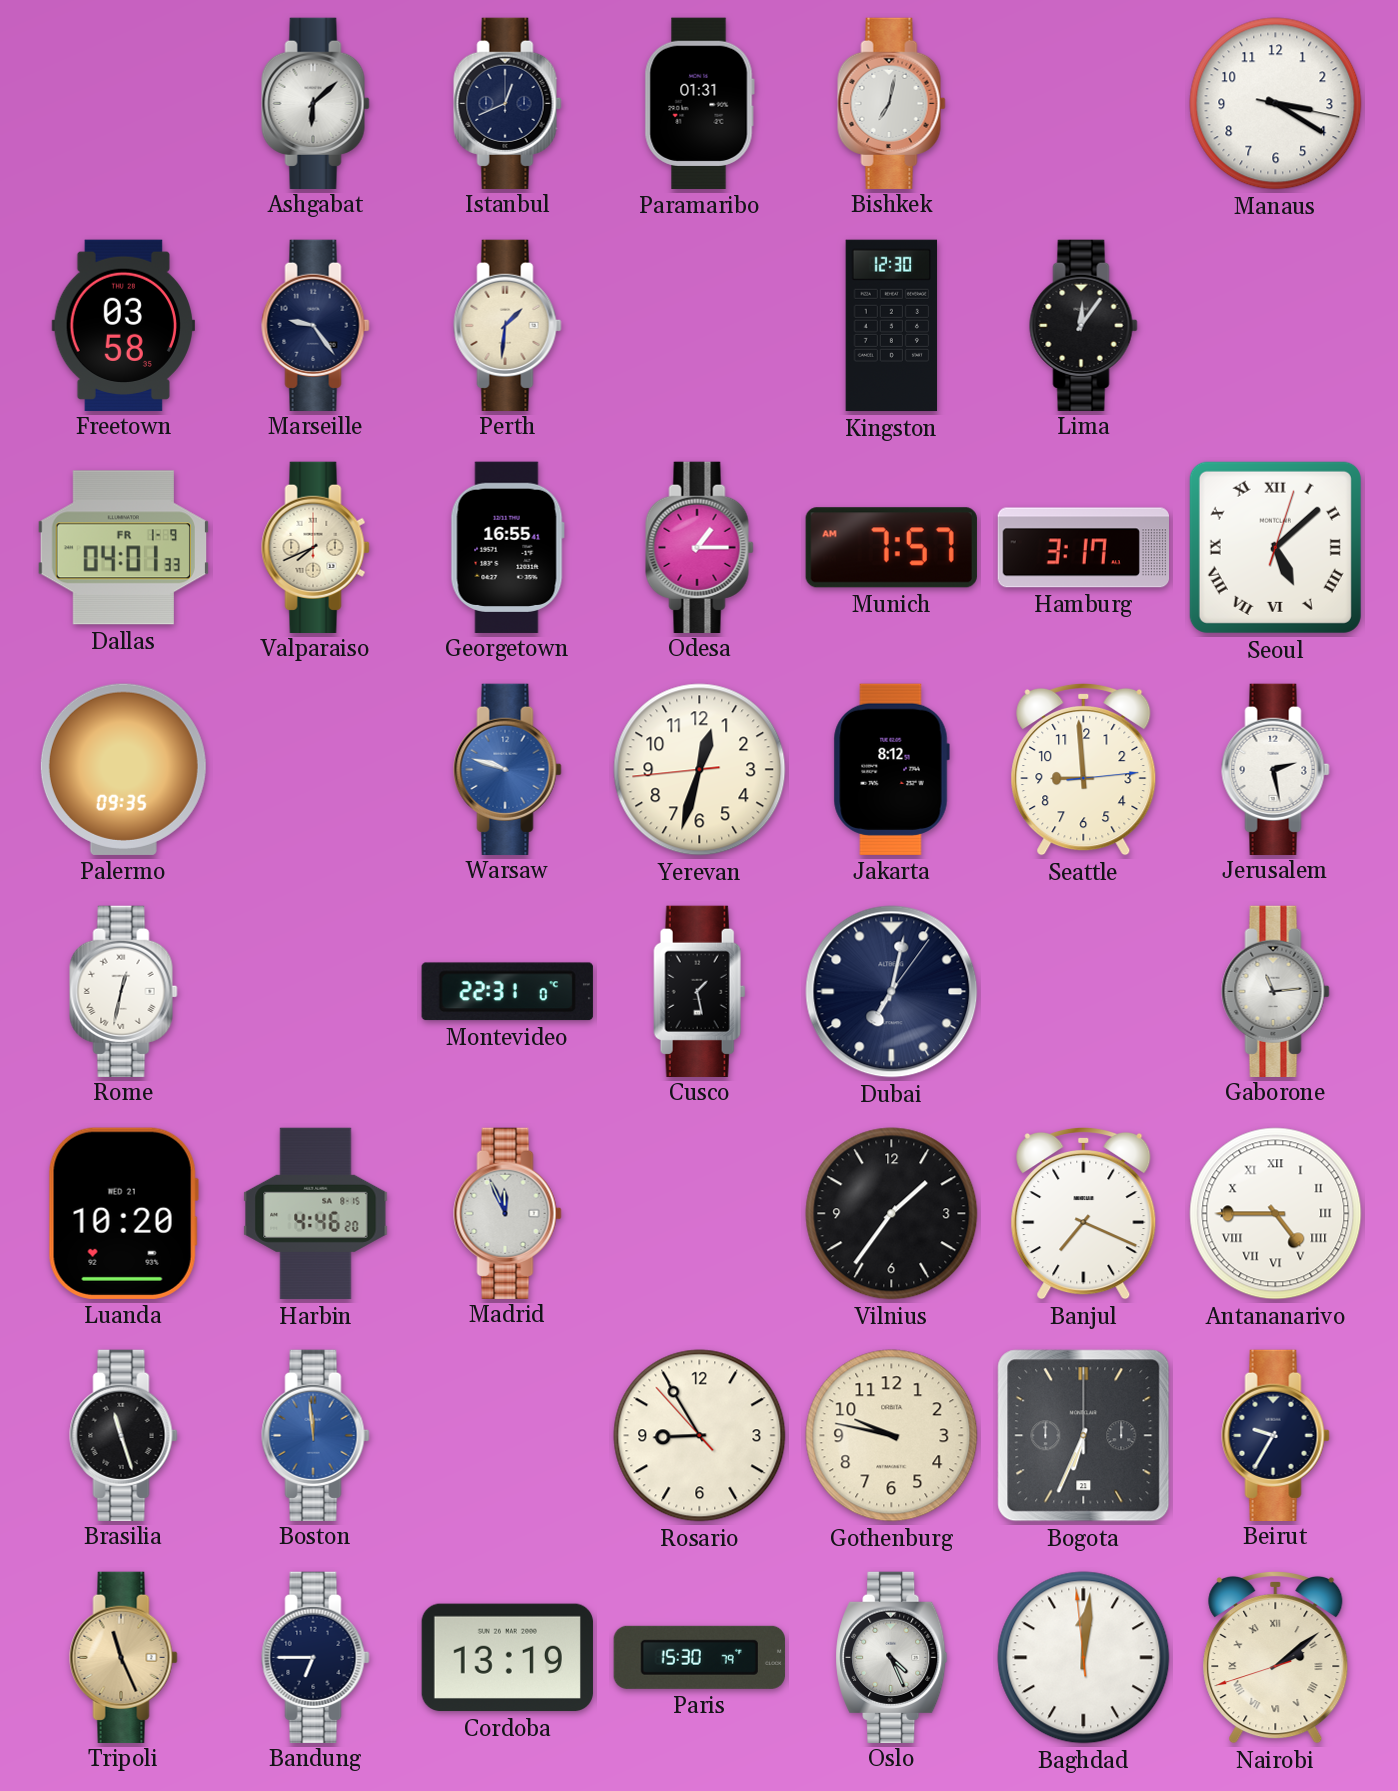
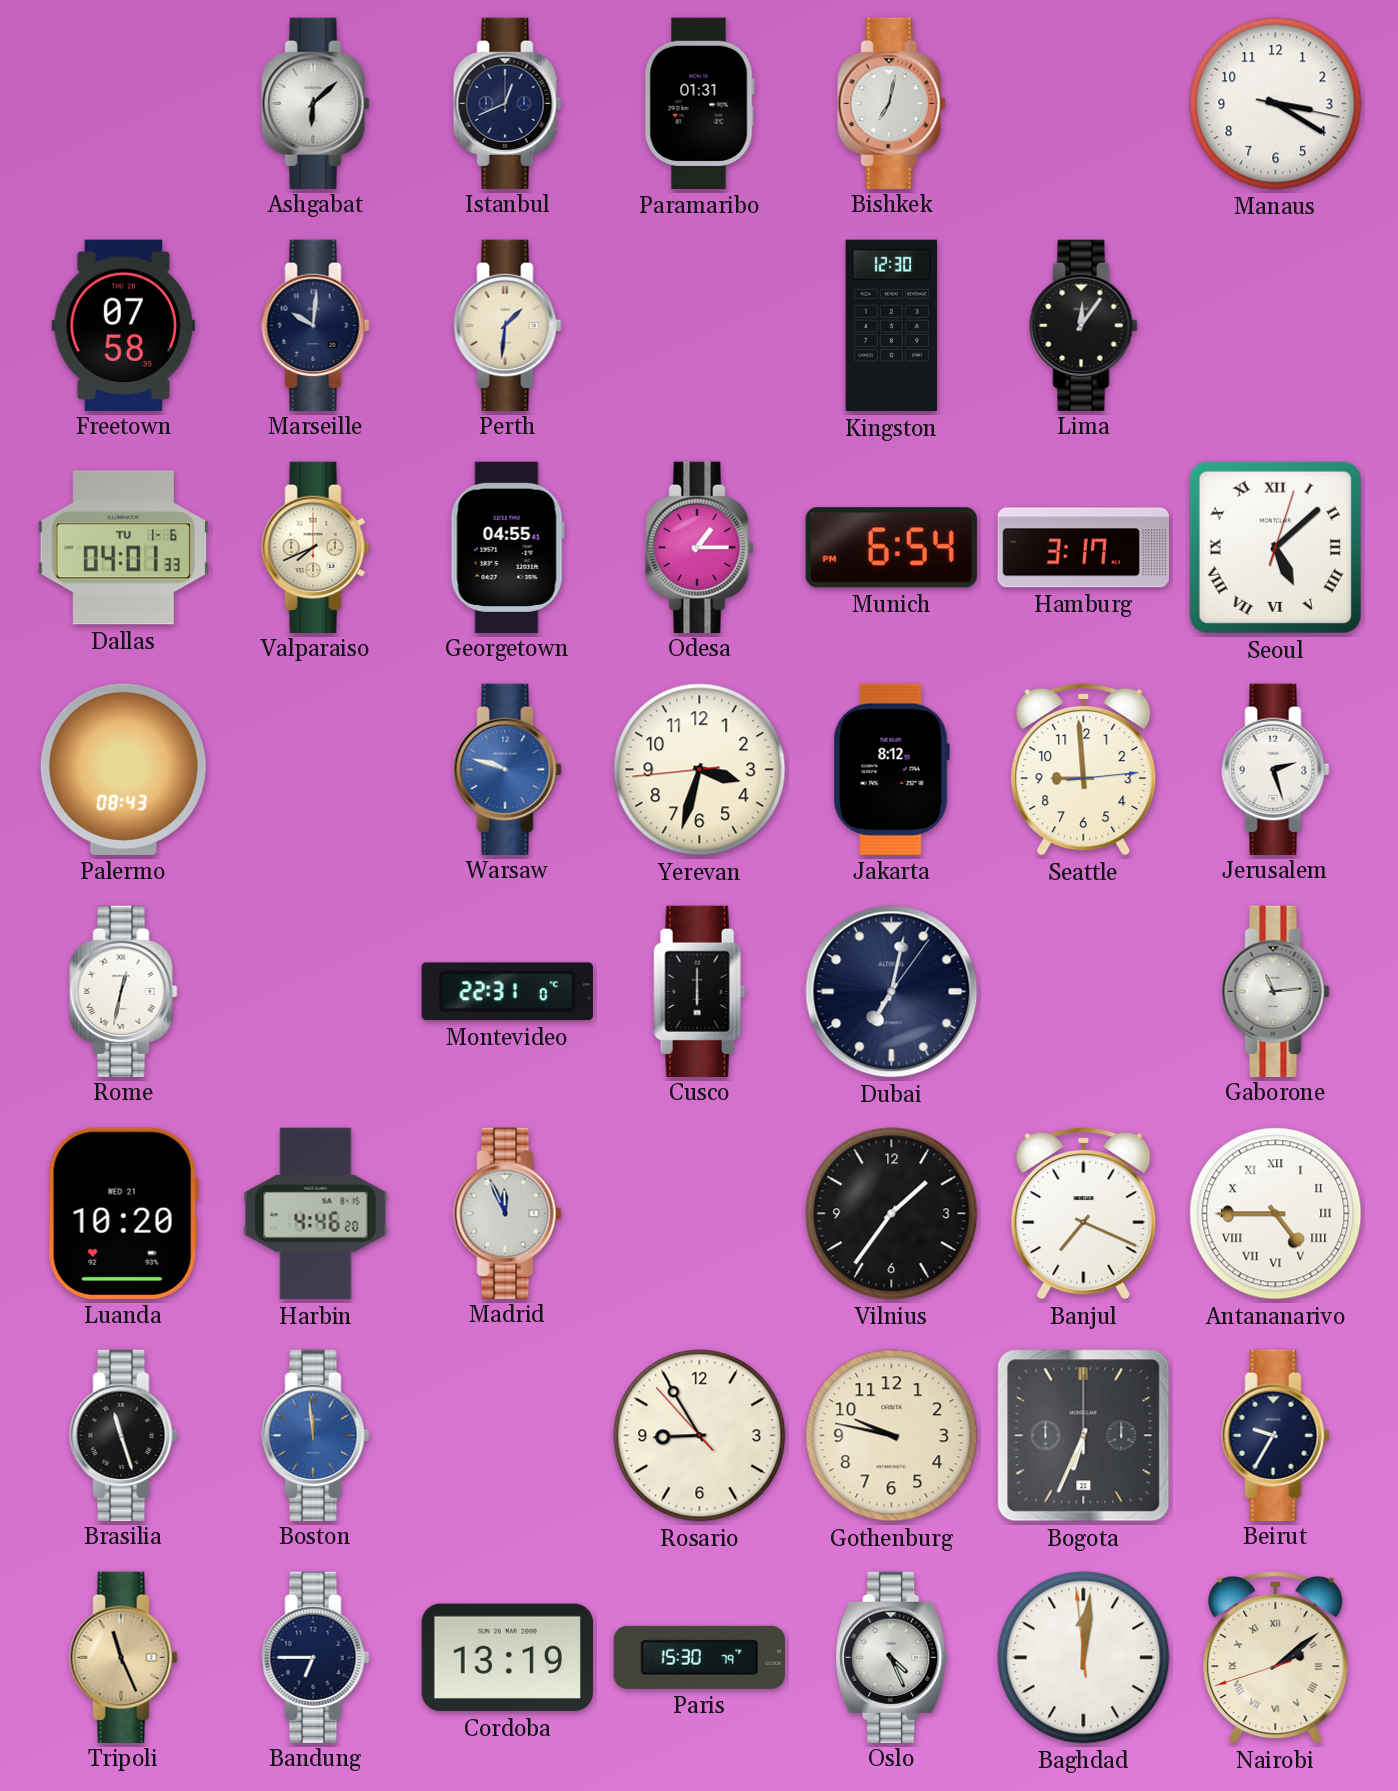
Freetown: 03:58 -> 07:58
Marseille: 9:24 -> 10:01
Dallas date: FR 1-9 -> TU 1-6
Georgetown: 16:55 -> 04:55
Munich: 7:57 -> 6:54
Palermo: 09:35 -> 08:43
Yerevan: 12:32 -> 3:32
Jerusalem: 2:28 -> 2:27
Cusco: 1:28 -> 6:00
